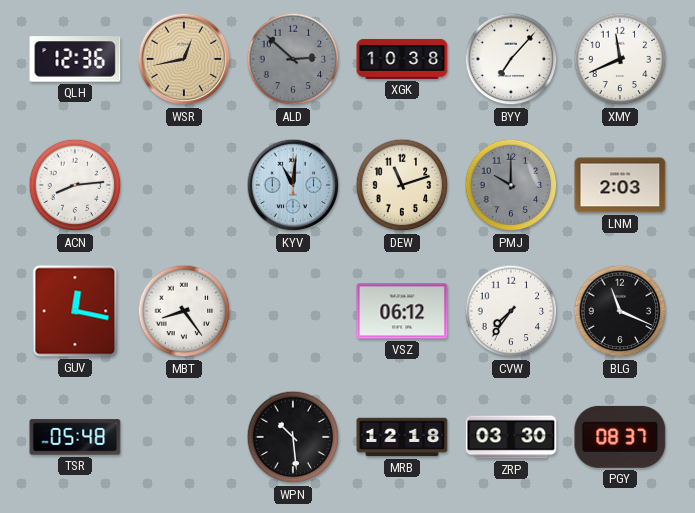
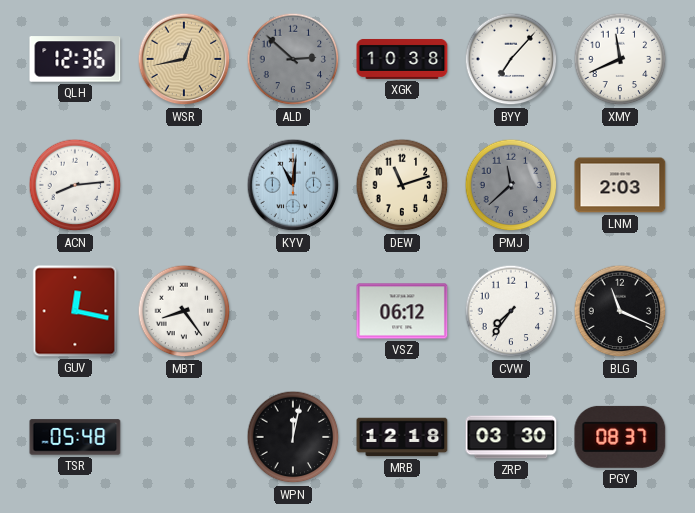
PMJ: 10:00 -> 11:38
WPN: 10:29 -> 12:02
